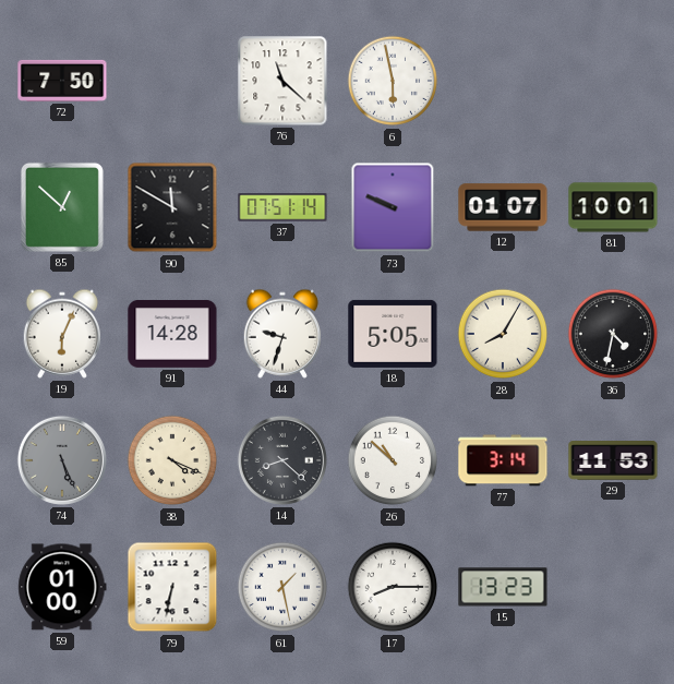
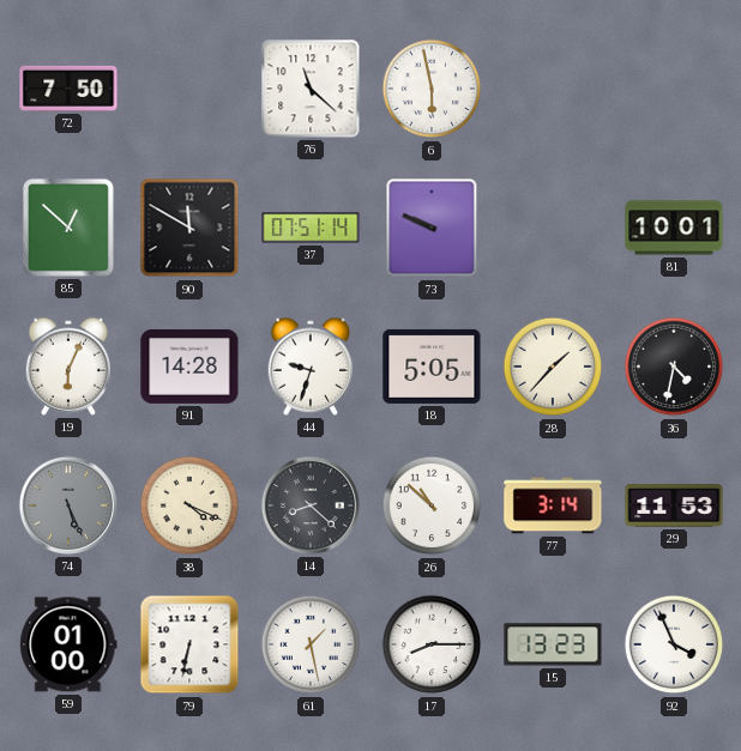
12: 01:07 -> none
28: 8:05 -> 1:37
92: none -> 3:56
